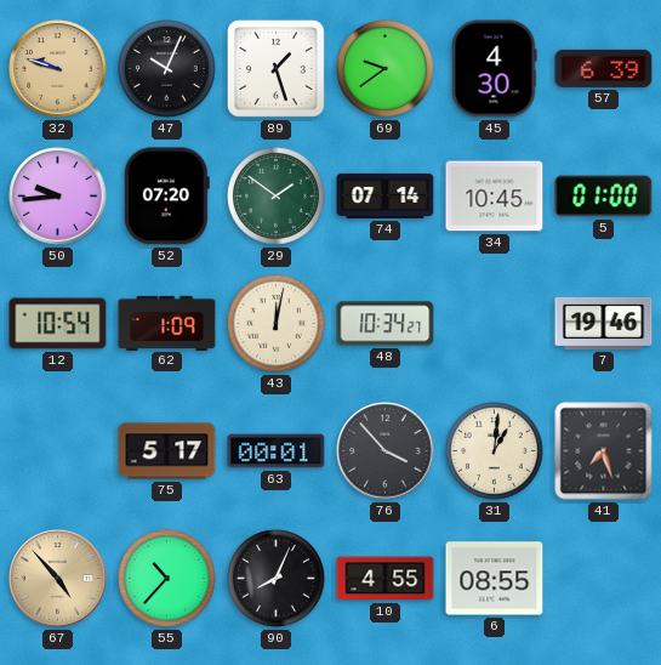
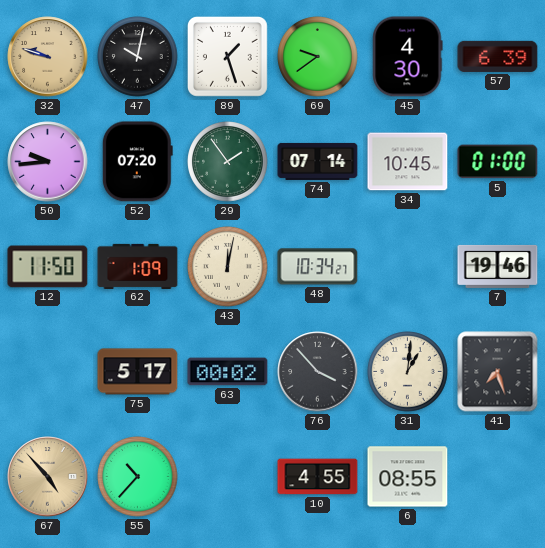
47: 10:04 -> 10:02
29: 1:51 -> 1:54
12: 10:54 -> 11:50
63: 00:01 -> 00:02
90: 8:04 -> none
